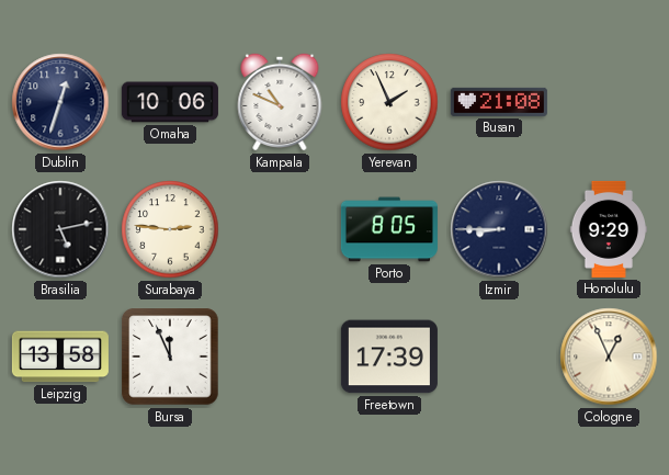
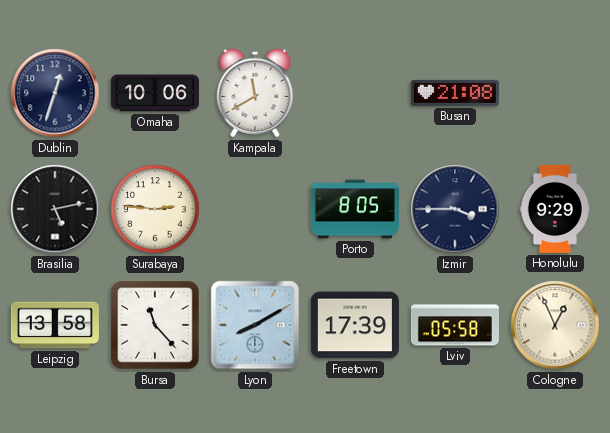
Kampala: 10:49 -> 11:40
Yerevan: 1:56 -> none
Izmir: 8:45 -> 3:45
Bursa: 11:56 -> 11:23
Lyon: none -> 8:10
Lviv: none -> 05:58
